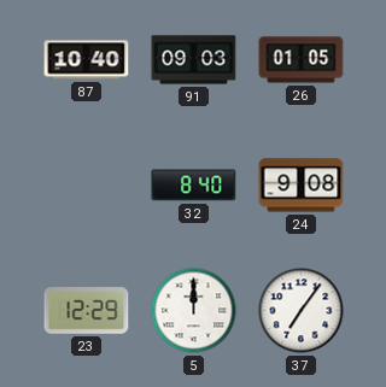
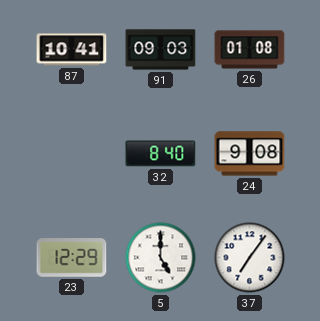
87: 10:40 -> 10:41
26: 01:05 -> 01:08
5: 12:00 -> 5:00
